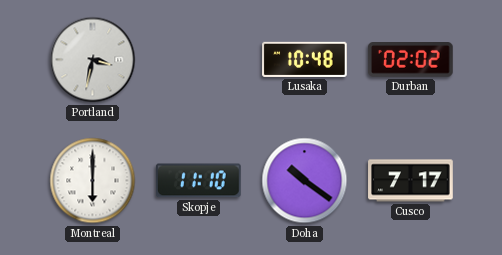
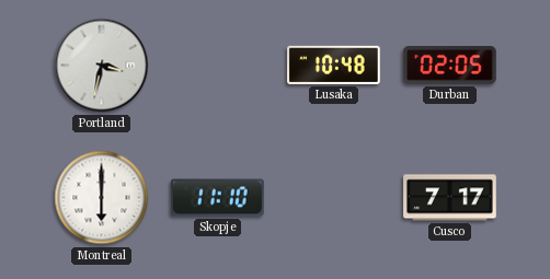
Durban: 02:02 -> 02:05
Doha: 10:21 -> none
